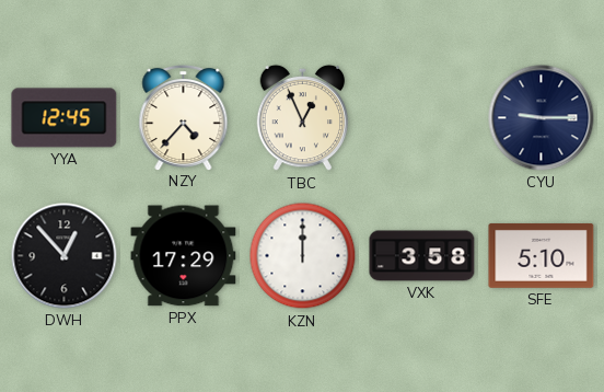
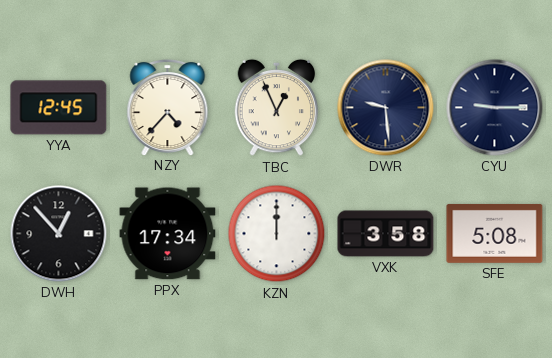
DWR: none -> 9:29
PPX: 17:29 -> 17:34
SFE: 5:10 -> 5:08
